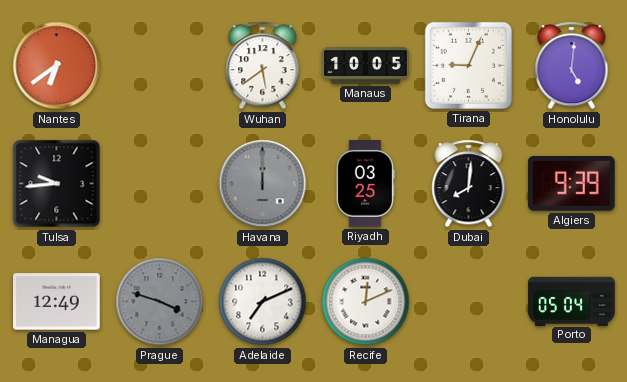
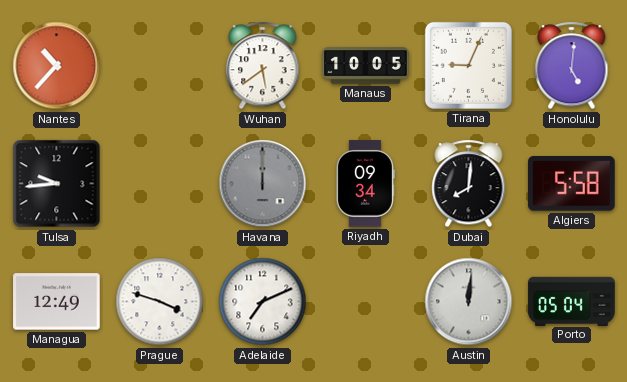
Nantes: 6:39 -> 10:37
Riyadh: 03:25 -> 09:34
Algiers: 9:39 -> 5:58
Prague dial: grey -> white
Recife: 12:11 -> none
Austin: none -> 12:01
